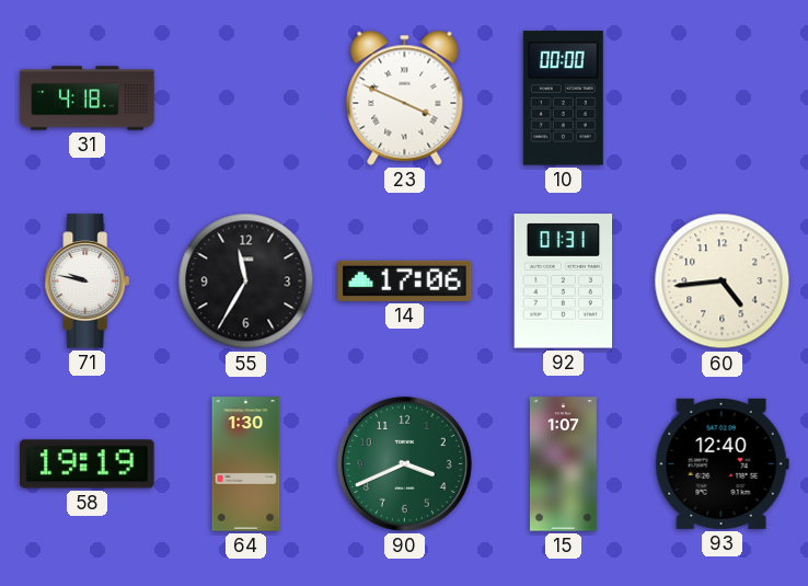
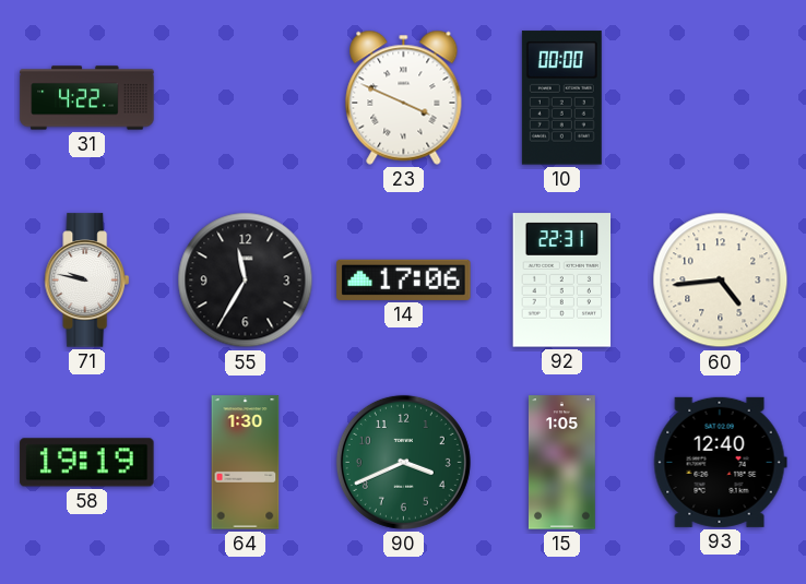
31: 4:18 -> 4:22
92: 01:31 -> 22:31
15: 1:07 -> 1:05
